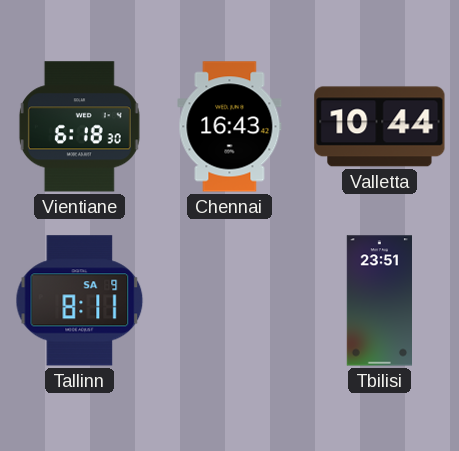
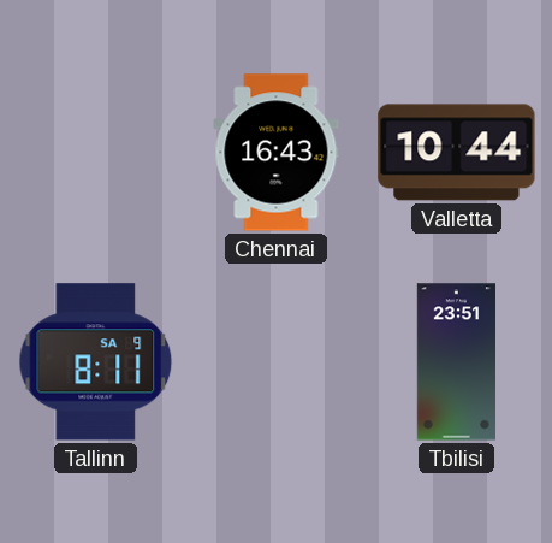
Vientiane: 6:18 -> none
